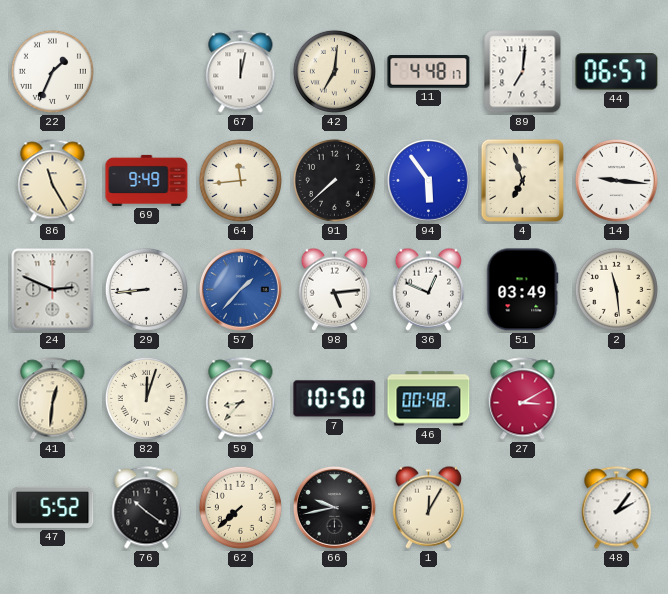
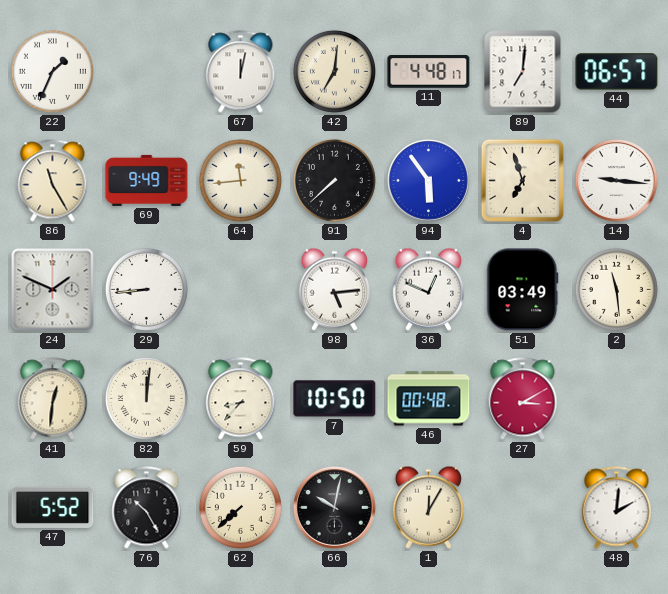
24: 2:49 -> 1:49
57: 1:37 -> none
82: 12:03 -> 12:01
76: 10:21 -> 10:25
66: 9:43 -> 10:02
48: 2:06 -> 2:01
